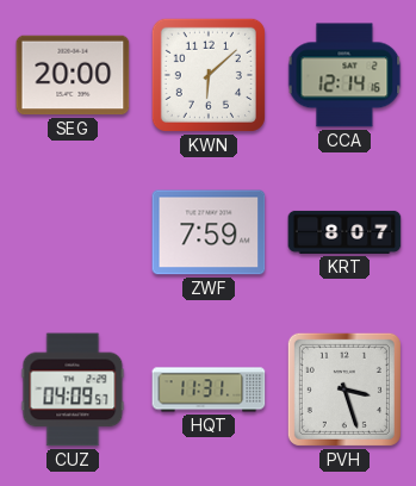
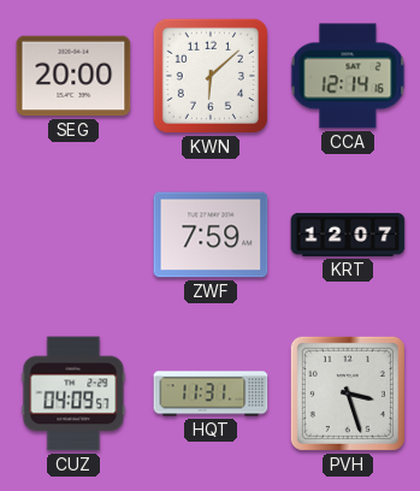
KRT: 8:07 -> 12:07
